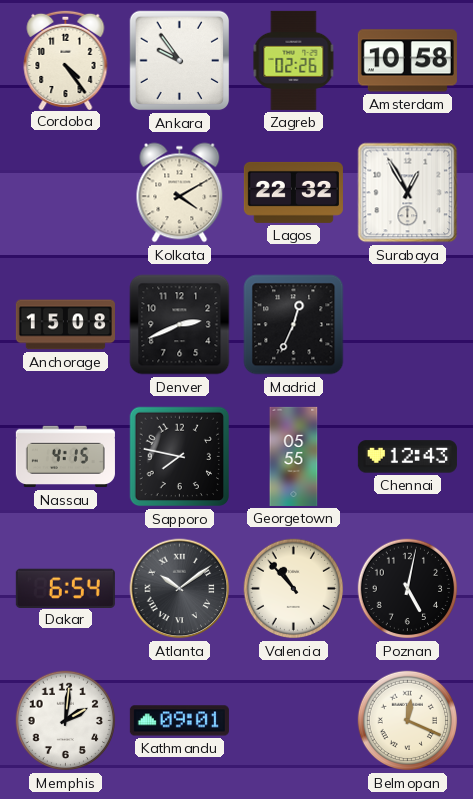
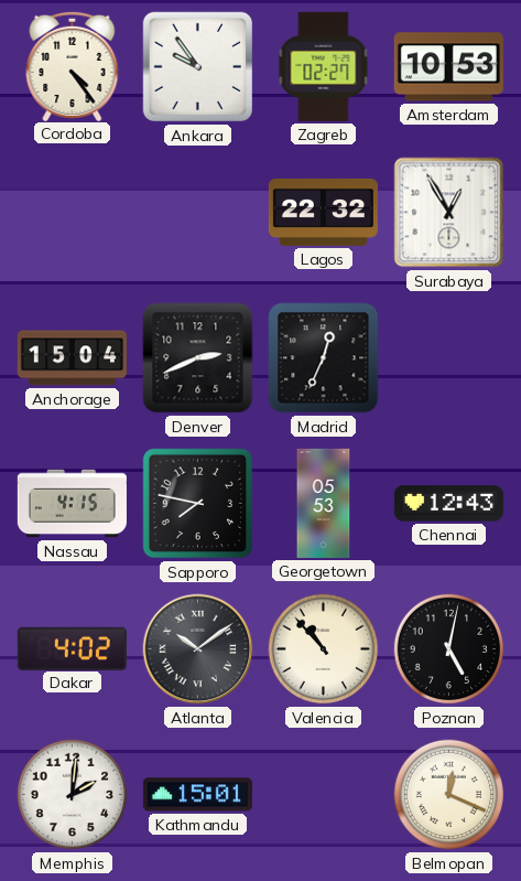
Zagreb: 02:26 -> 02:27
Amsterdam: 10:58 -> 10:53
Kolkata: 4:10 -> none
Anchorage: 15:08 -> 15:04
Georgetown: 05:55 -> 05:53
Dakar: 6:54 -> 4:02
Kathmandu: 09:01 -> 15:01
